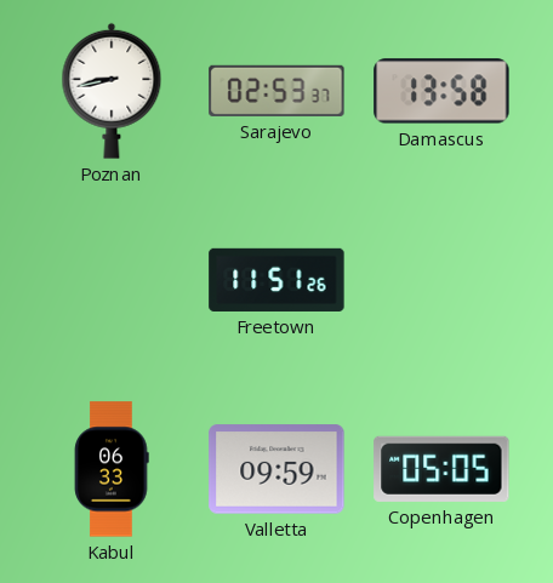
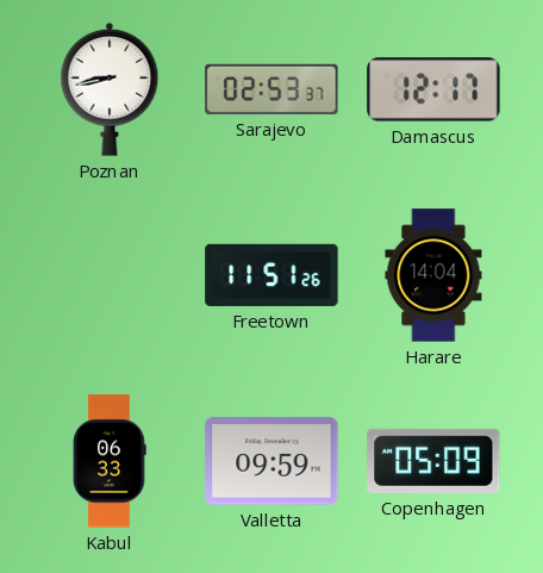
Damascus: 13:58 -> 12:17
Harare: none -> 14:04
Copenhagen: 05:05 -> 05:09
